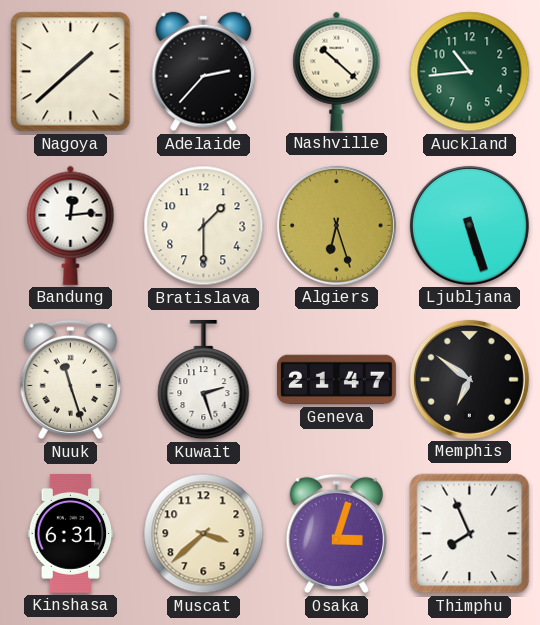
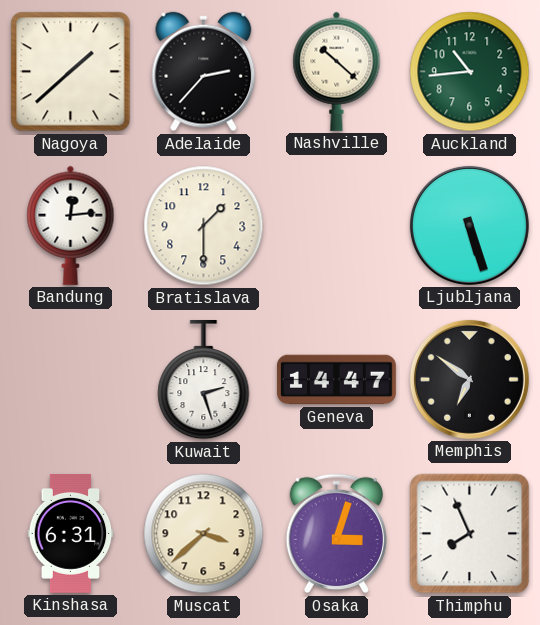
Algiers: 6:27 -> none
Nuuk: 11:27 -> none
Geneva: 21:47 -> 14:47
